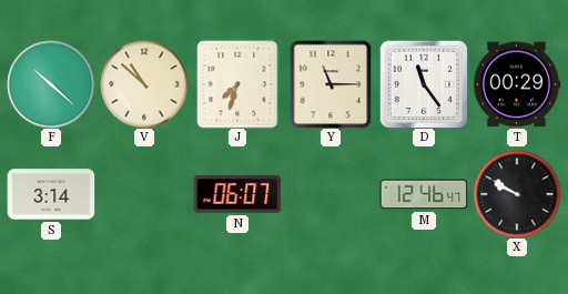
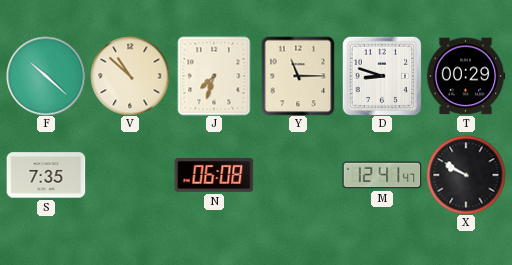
D: 11:24 -> 8:48
S: 3:14 -> 7:35
N: 06:07 -> 06:08
M: 12:46 -> 12:41
